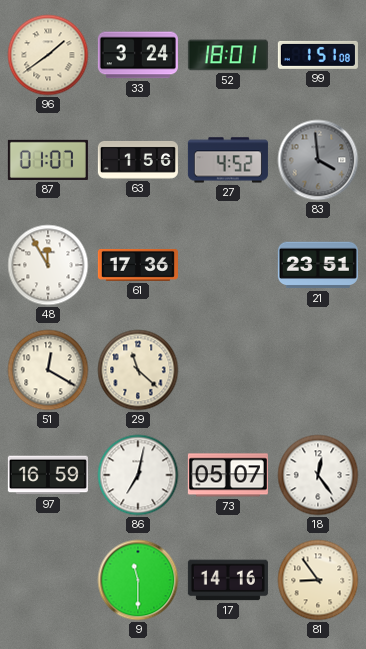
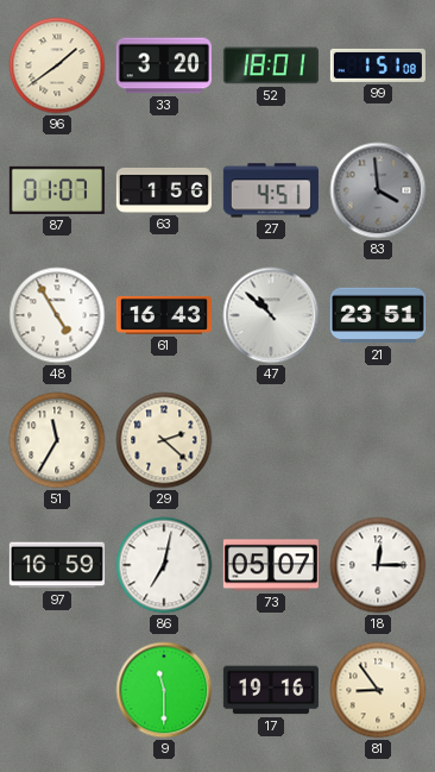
33: 3:24 -> 3:20
27: 4:52 -> 4:51
48: 11:55 -> 4:55
61: 17:36 -> 16:43
47: none -> 10:52
51: 12:20 -> 11:35
29: 11:22 -> 2:22
18: 12:24 -> 12:15
17: 14:16 -> 19:16
